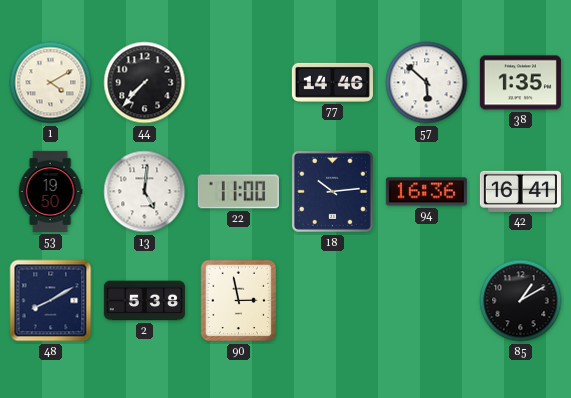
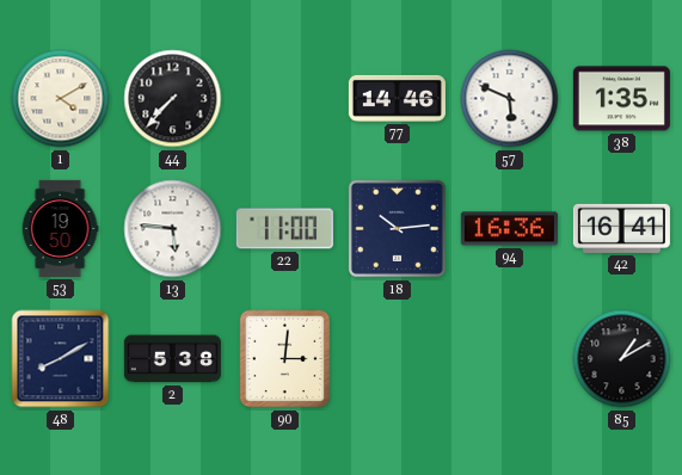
57: 5:52 -> 5:49
13: 5:01 -> 5:46
90: 2:58 -> 3:01
